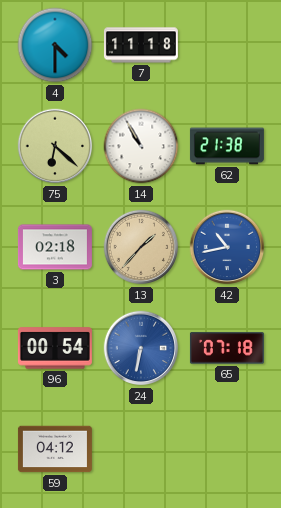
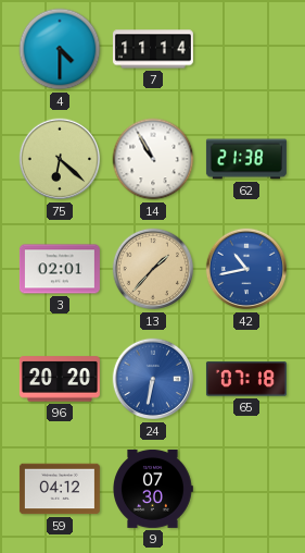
7: 11:18 -> 11:14
3: 02:18 -> 02:01
96: 00:54 -> 20:20
9: none -> 07:30
